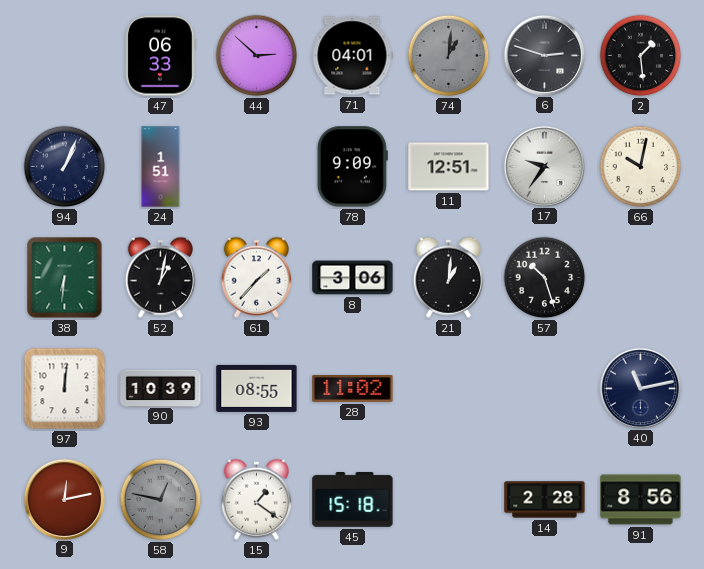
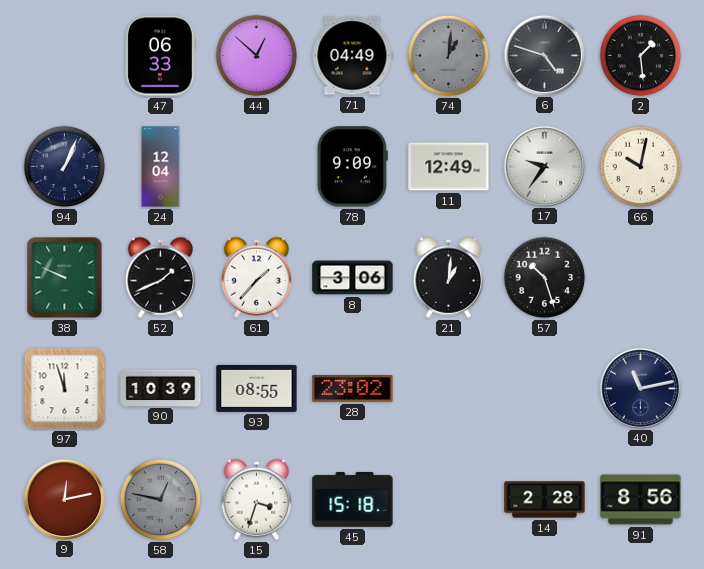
44: 2:52 -> 12:52
71: 04:01 -> 04:49
6: 2:48 -> 4:48
24: 1:51 -> 12:04
11: 12:51 -> 12:49
38: 6:31 -> 9:49
52: 1:02 -> 1:41
97: 12:01 -> 11:57
28: 11:02 -> 23:02
15: 1:21 -> 3:33
